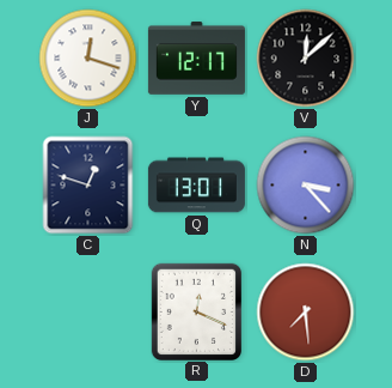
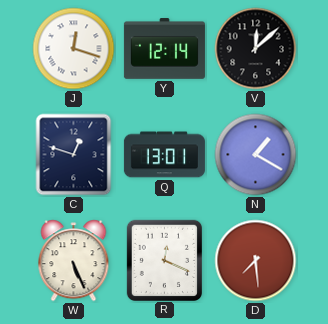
Y: 12:17 -> 12:14
N: 3:23 -> 1:20
W: none -> 5:26
